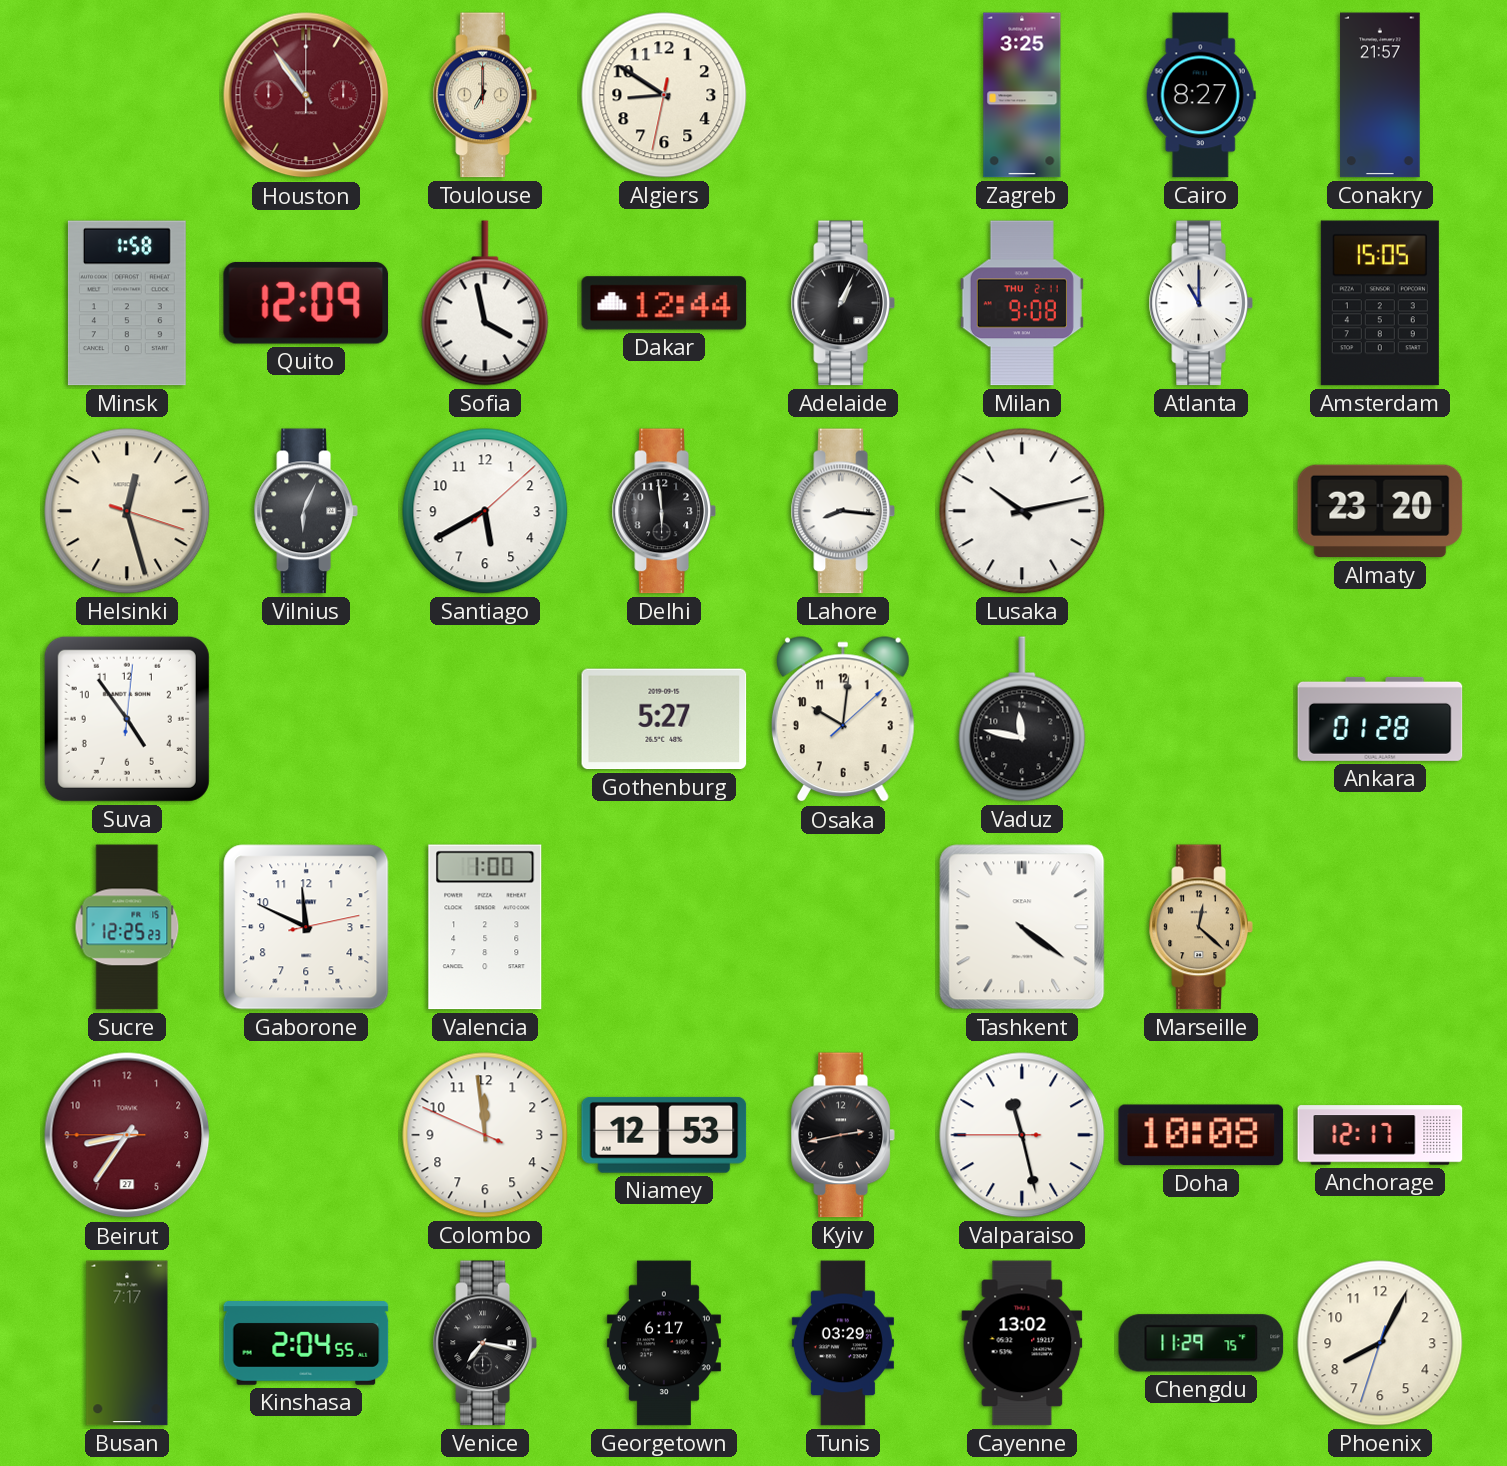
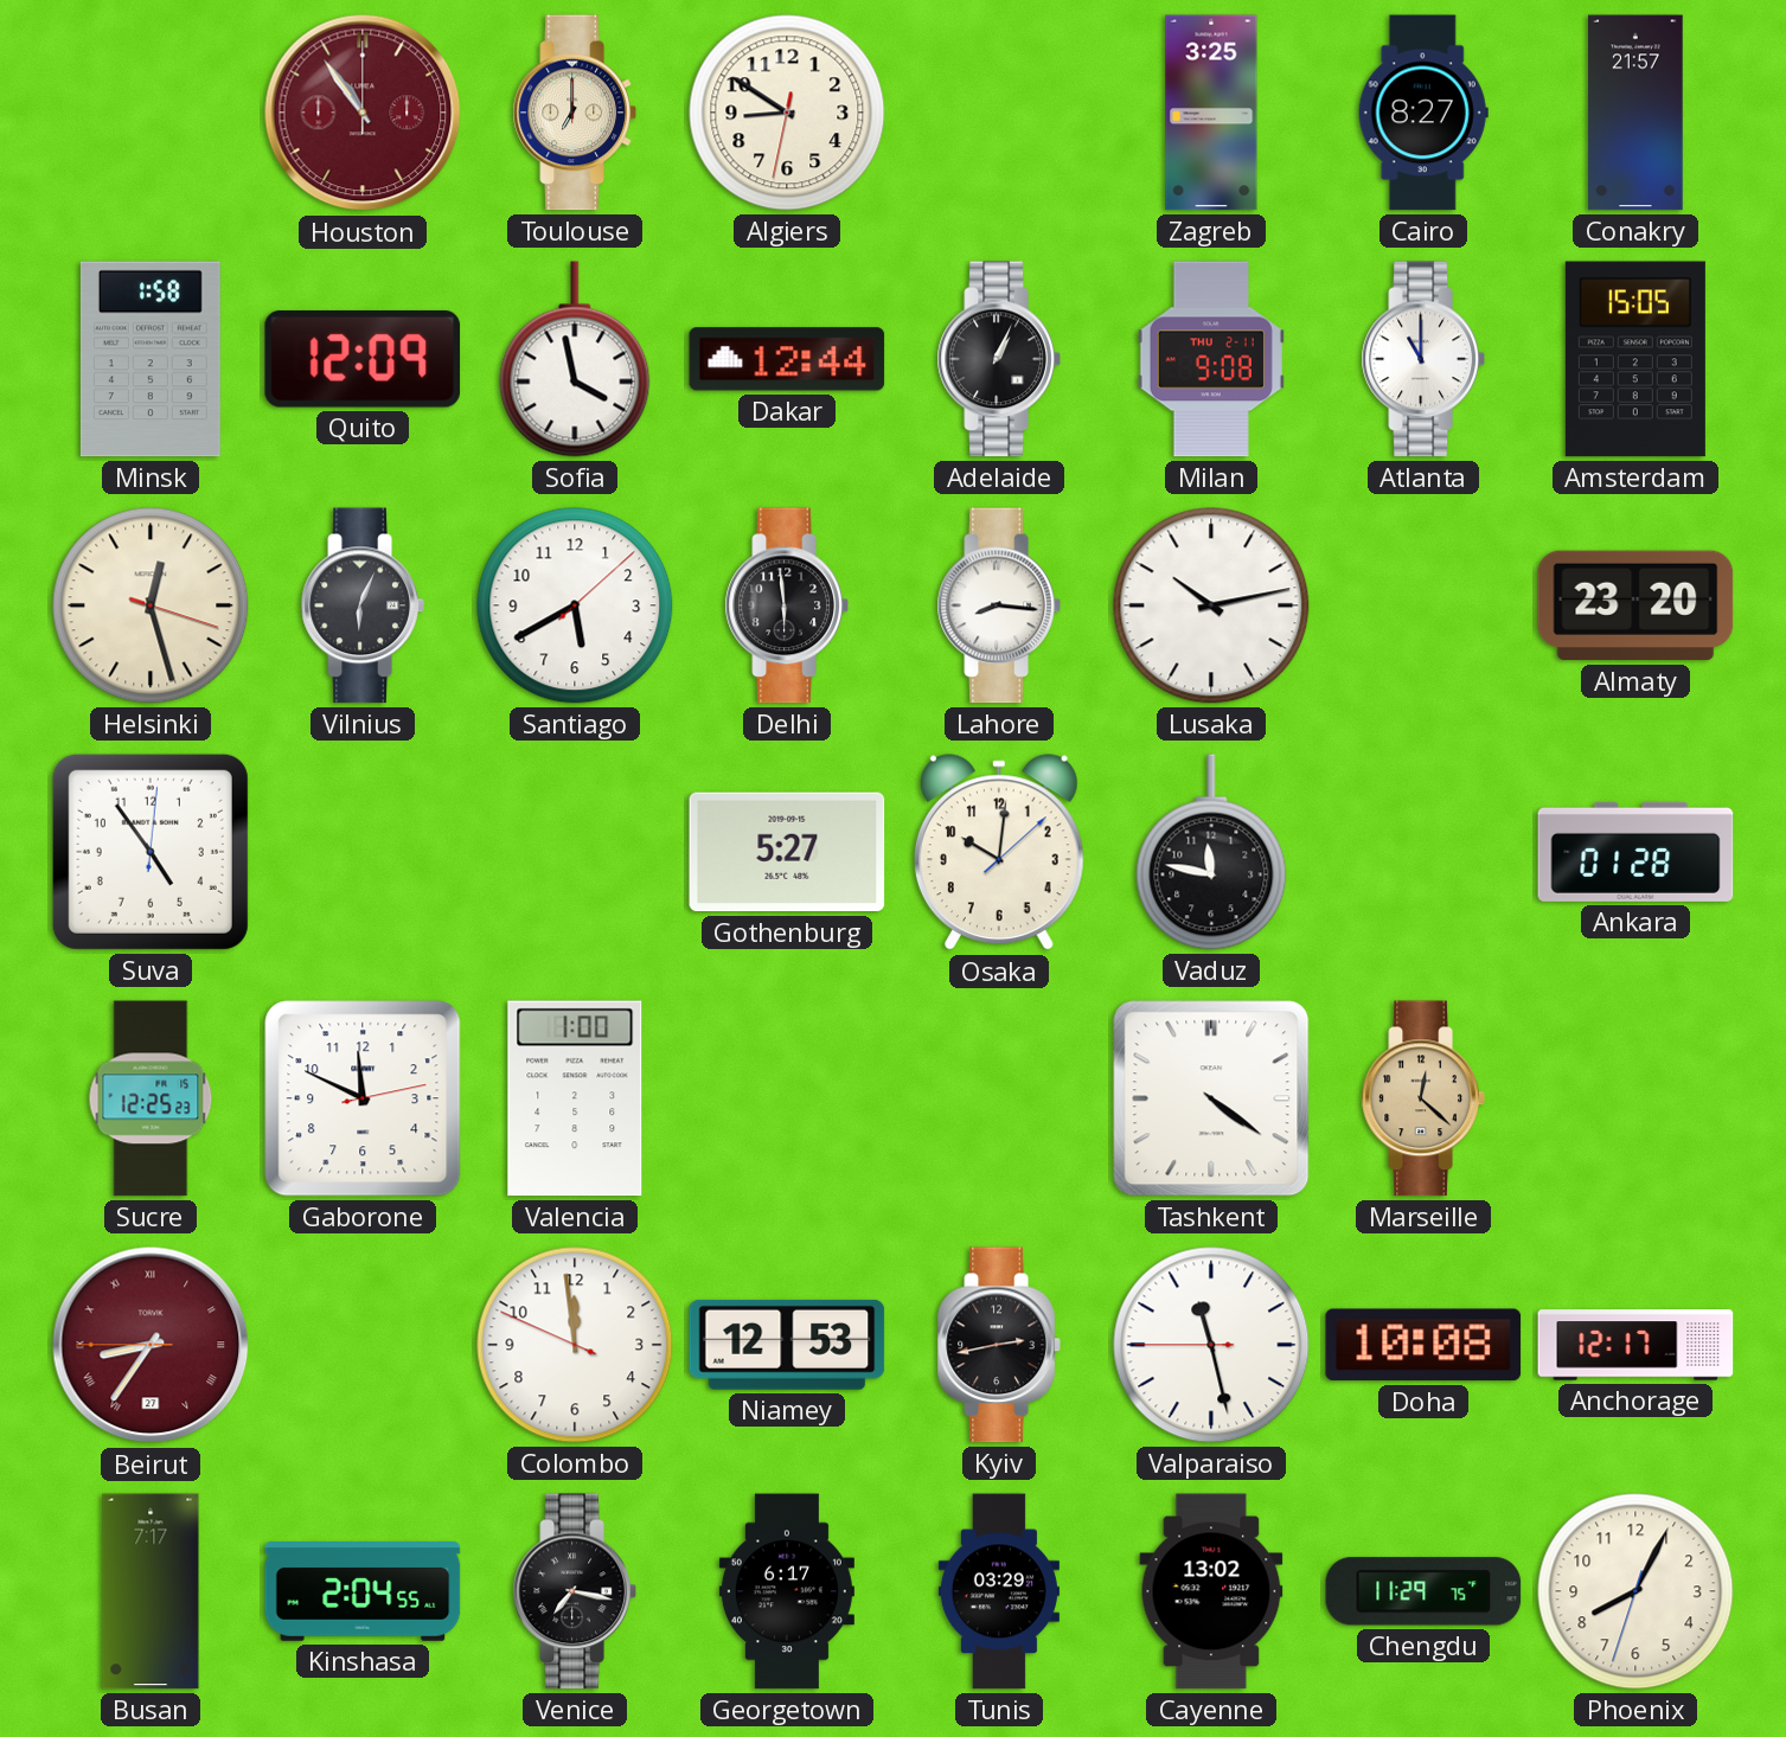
Beirut numerals: Arabic -> Roman
